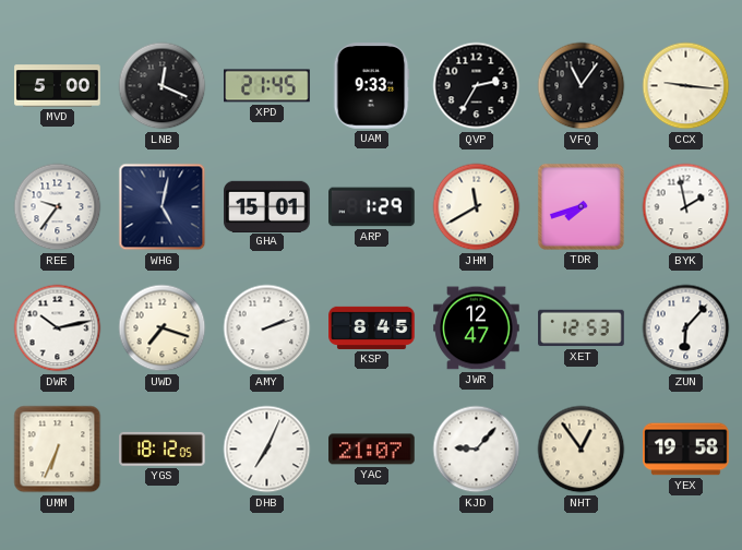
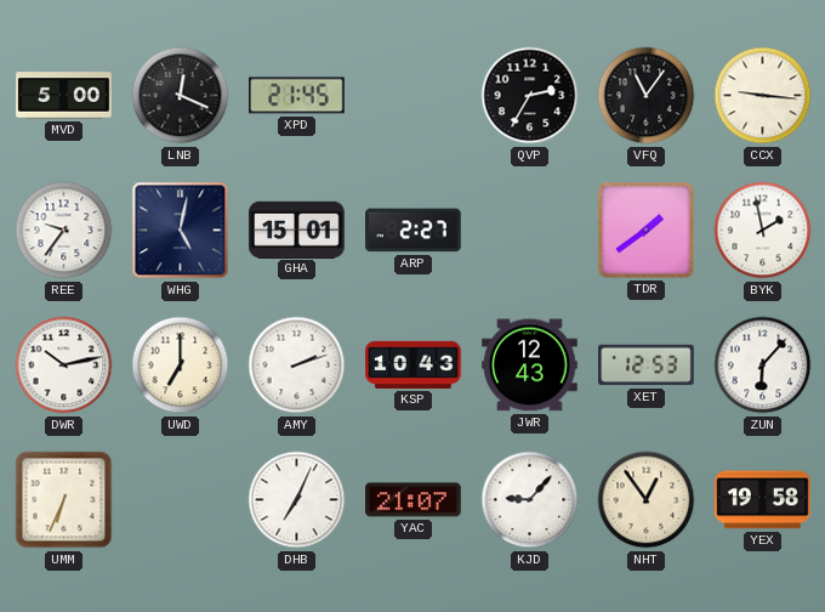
UAM: 9:33 -> none
ARP: 1:29 -> 2:27
JHM: 11:40 -> none
TDR: 7:42 -> 1:39
UWD: 7:18 -> 7:00
KSP: 8:45 -> 10:43
JWR: 12:47 -> 12:43
YGS: 18:12 -> none
